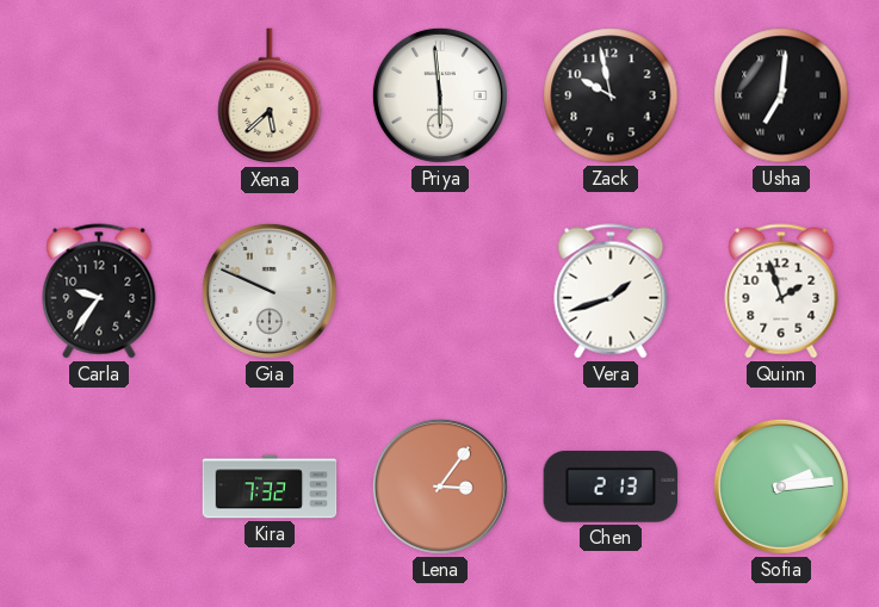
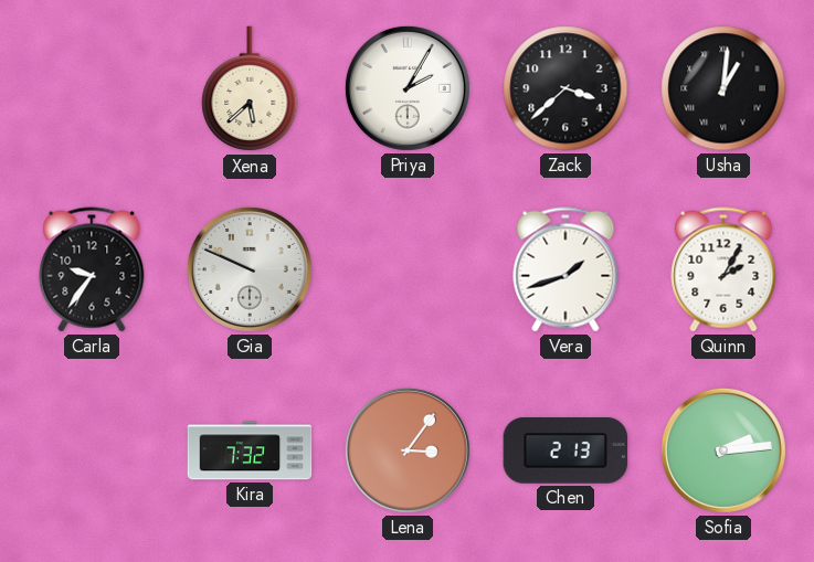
Priya: 5:59 -> 2:05
Zack: 9:58 -> 3:38
Usha: 7:01 -> 1:01
Quinn: 1:57 -> 2:05
